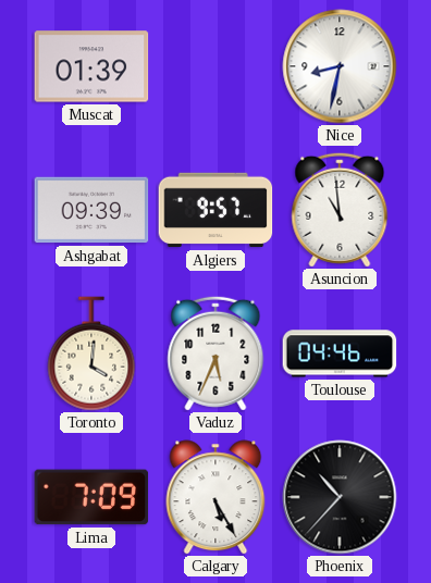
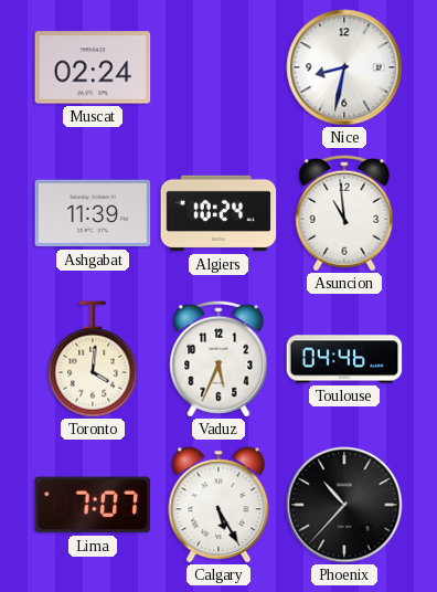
Muscat: 01:39 -> 02:24
Ashgabat: 09:39 -> 11:39
Algiers: 9:57 -> 10:24
Lima: 7:09 -> 7:07
